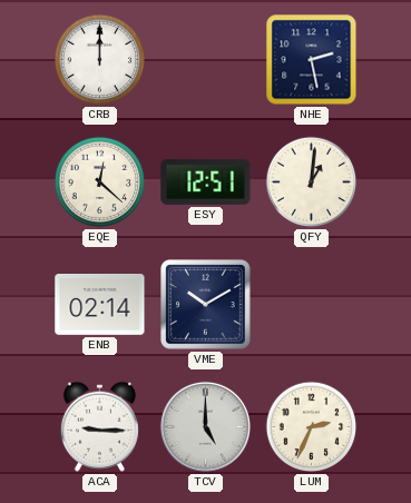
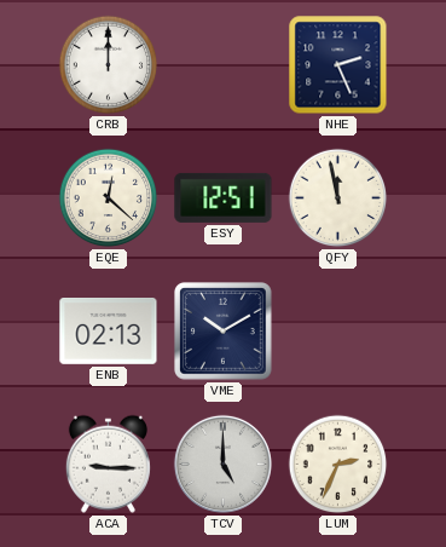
NHE: 2:28 -> 2:26
QFY: 1:01 -> 11:58
ENB: 02:14 -> 02:13
